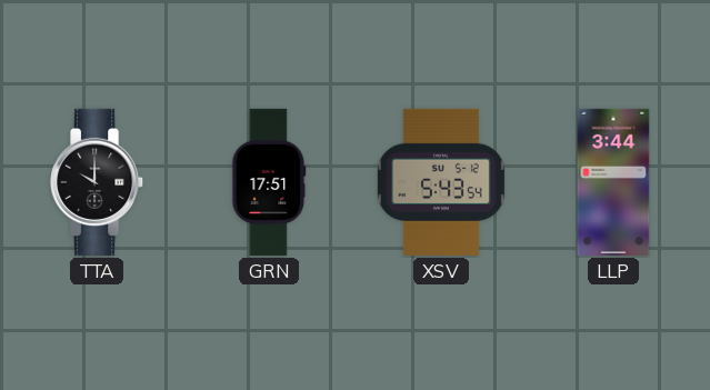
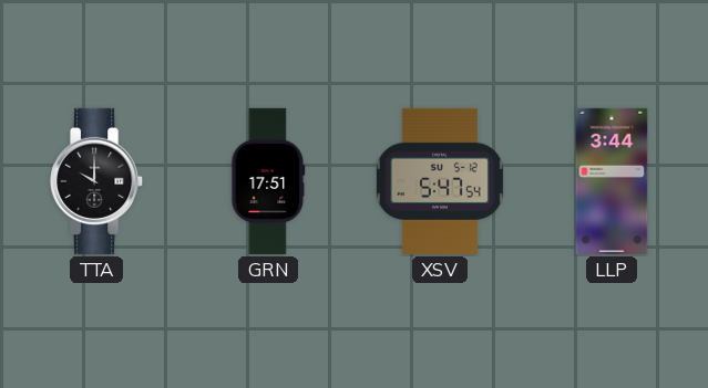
XSV: 5:43 -> 5:47
